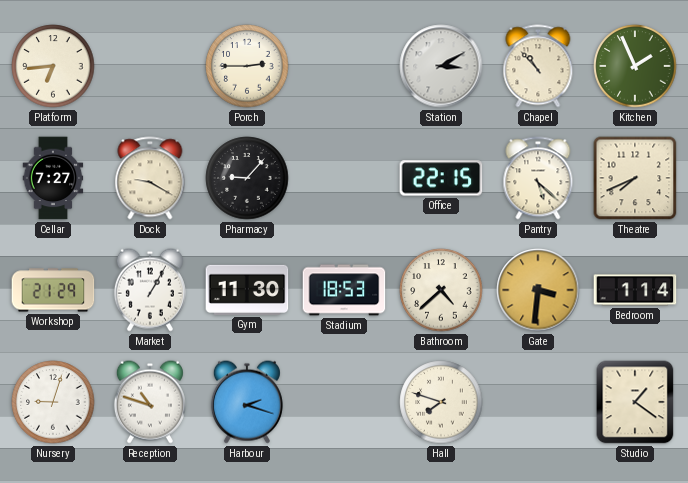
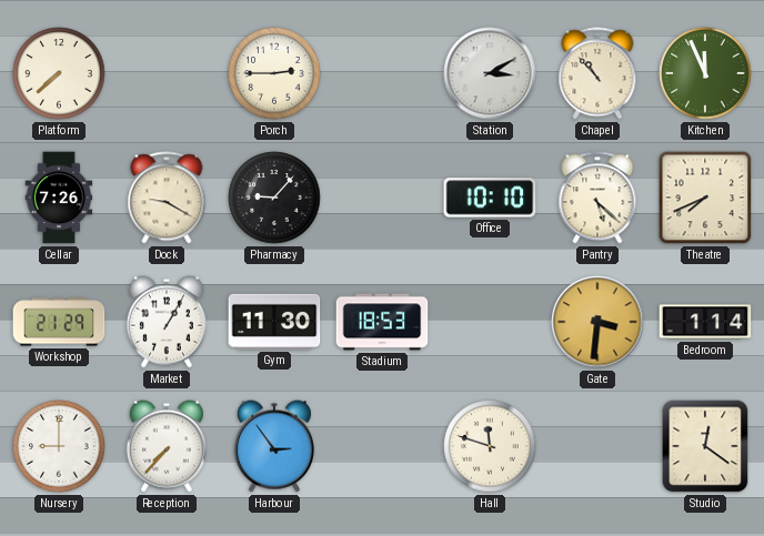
Platform: 6:44 -> 7:38
Kitchen: 1:56 -> 11:56
Cellar: 7:27 -> 7:26
Office: 22:15 -> 10:10
Bathroom: 4:38 -> none
Nursery: 9:03 -> 9:00
Reception: 10:48 -> 7:37
Harbour: 2:18 -> 2:54
Hall: 7:48 -> 11:48
Studio: 1:21 -> 12:21
